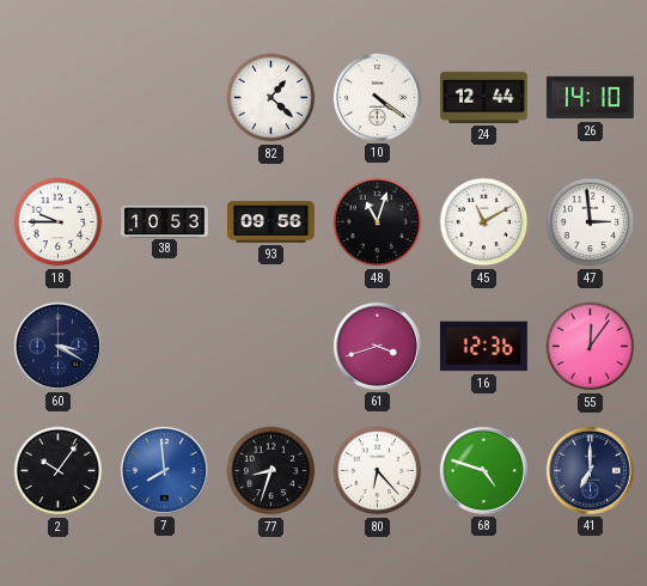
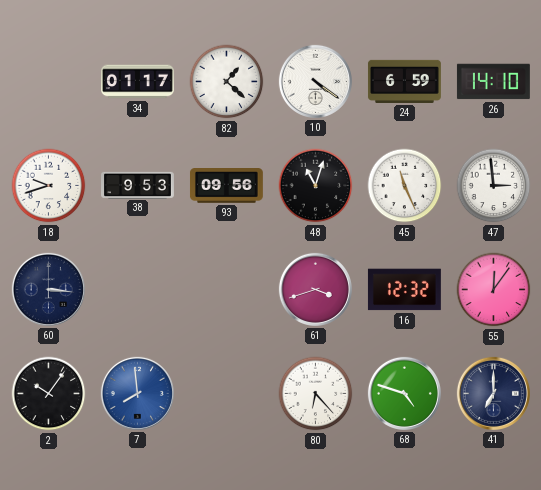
34: none -> 01:17
24: 12:44 -> 6:59
18: 9:45 -> 9:42
38: 10:53 -> 9:53
45: 11:10 -> 11:26
60: 3:20 -> 3:16
16: 12:36 -> 12:32
77: 8:33 -> none
